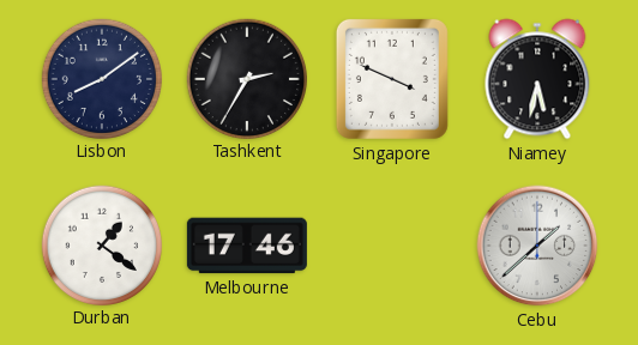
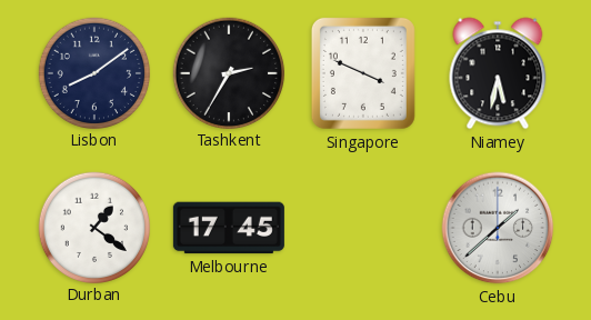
Melbourne: 17:46 -> 17:45
